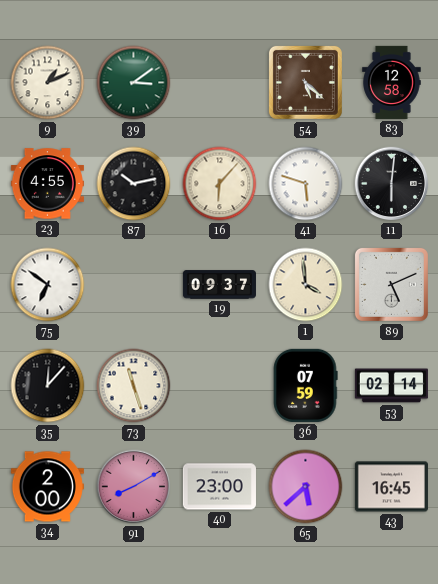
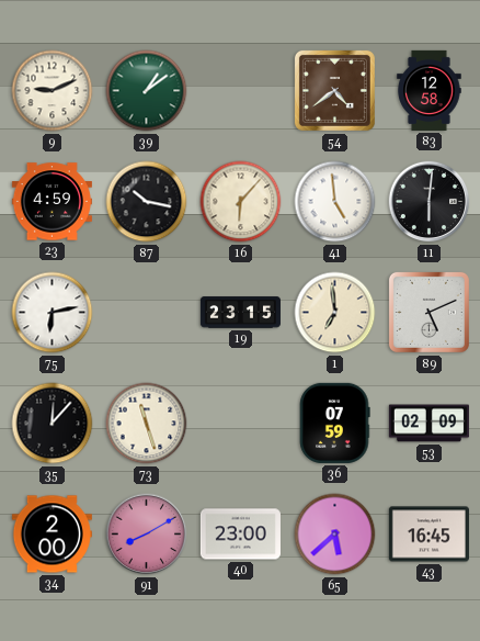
9: 1:11 -> 9:11
39: 3:09 -> 1:09
54: 5:22 -> 4:39
23: 4:55 -> 4:59
87: 10:13 -> 10:17
41: 5:48 -> 4:59
75: 6:51 -> 6:13
19: 09:37 -> 23:15
1: 3:59 -> 6:59
53: 02:14 -> 02:09
